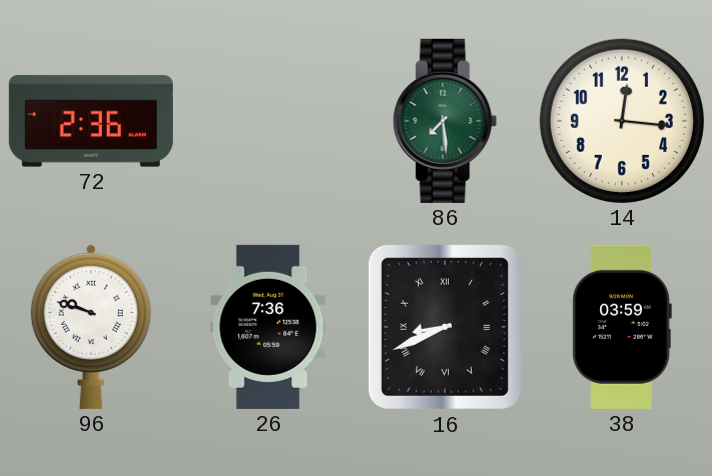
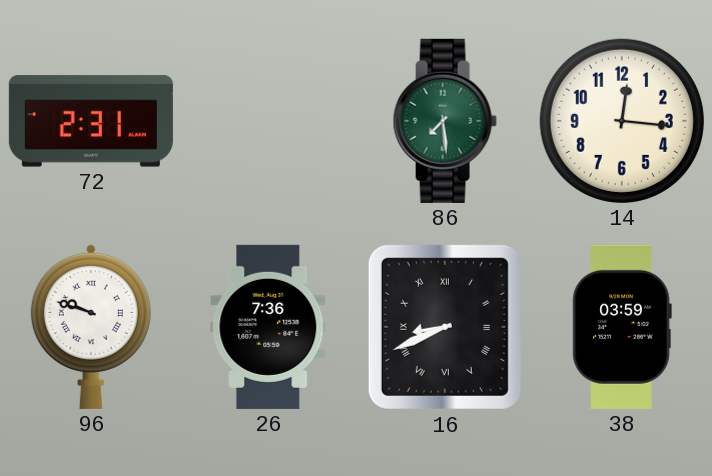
72: 2:36 -> 2:31
